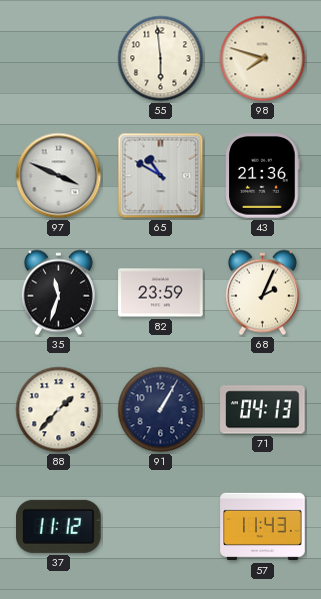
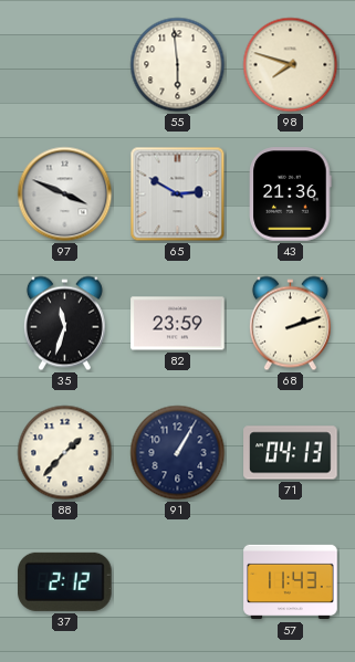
65: 10:50 -> 2:50
68: 2:04 -> 2:12
37: 11:12 -> 2:12
